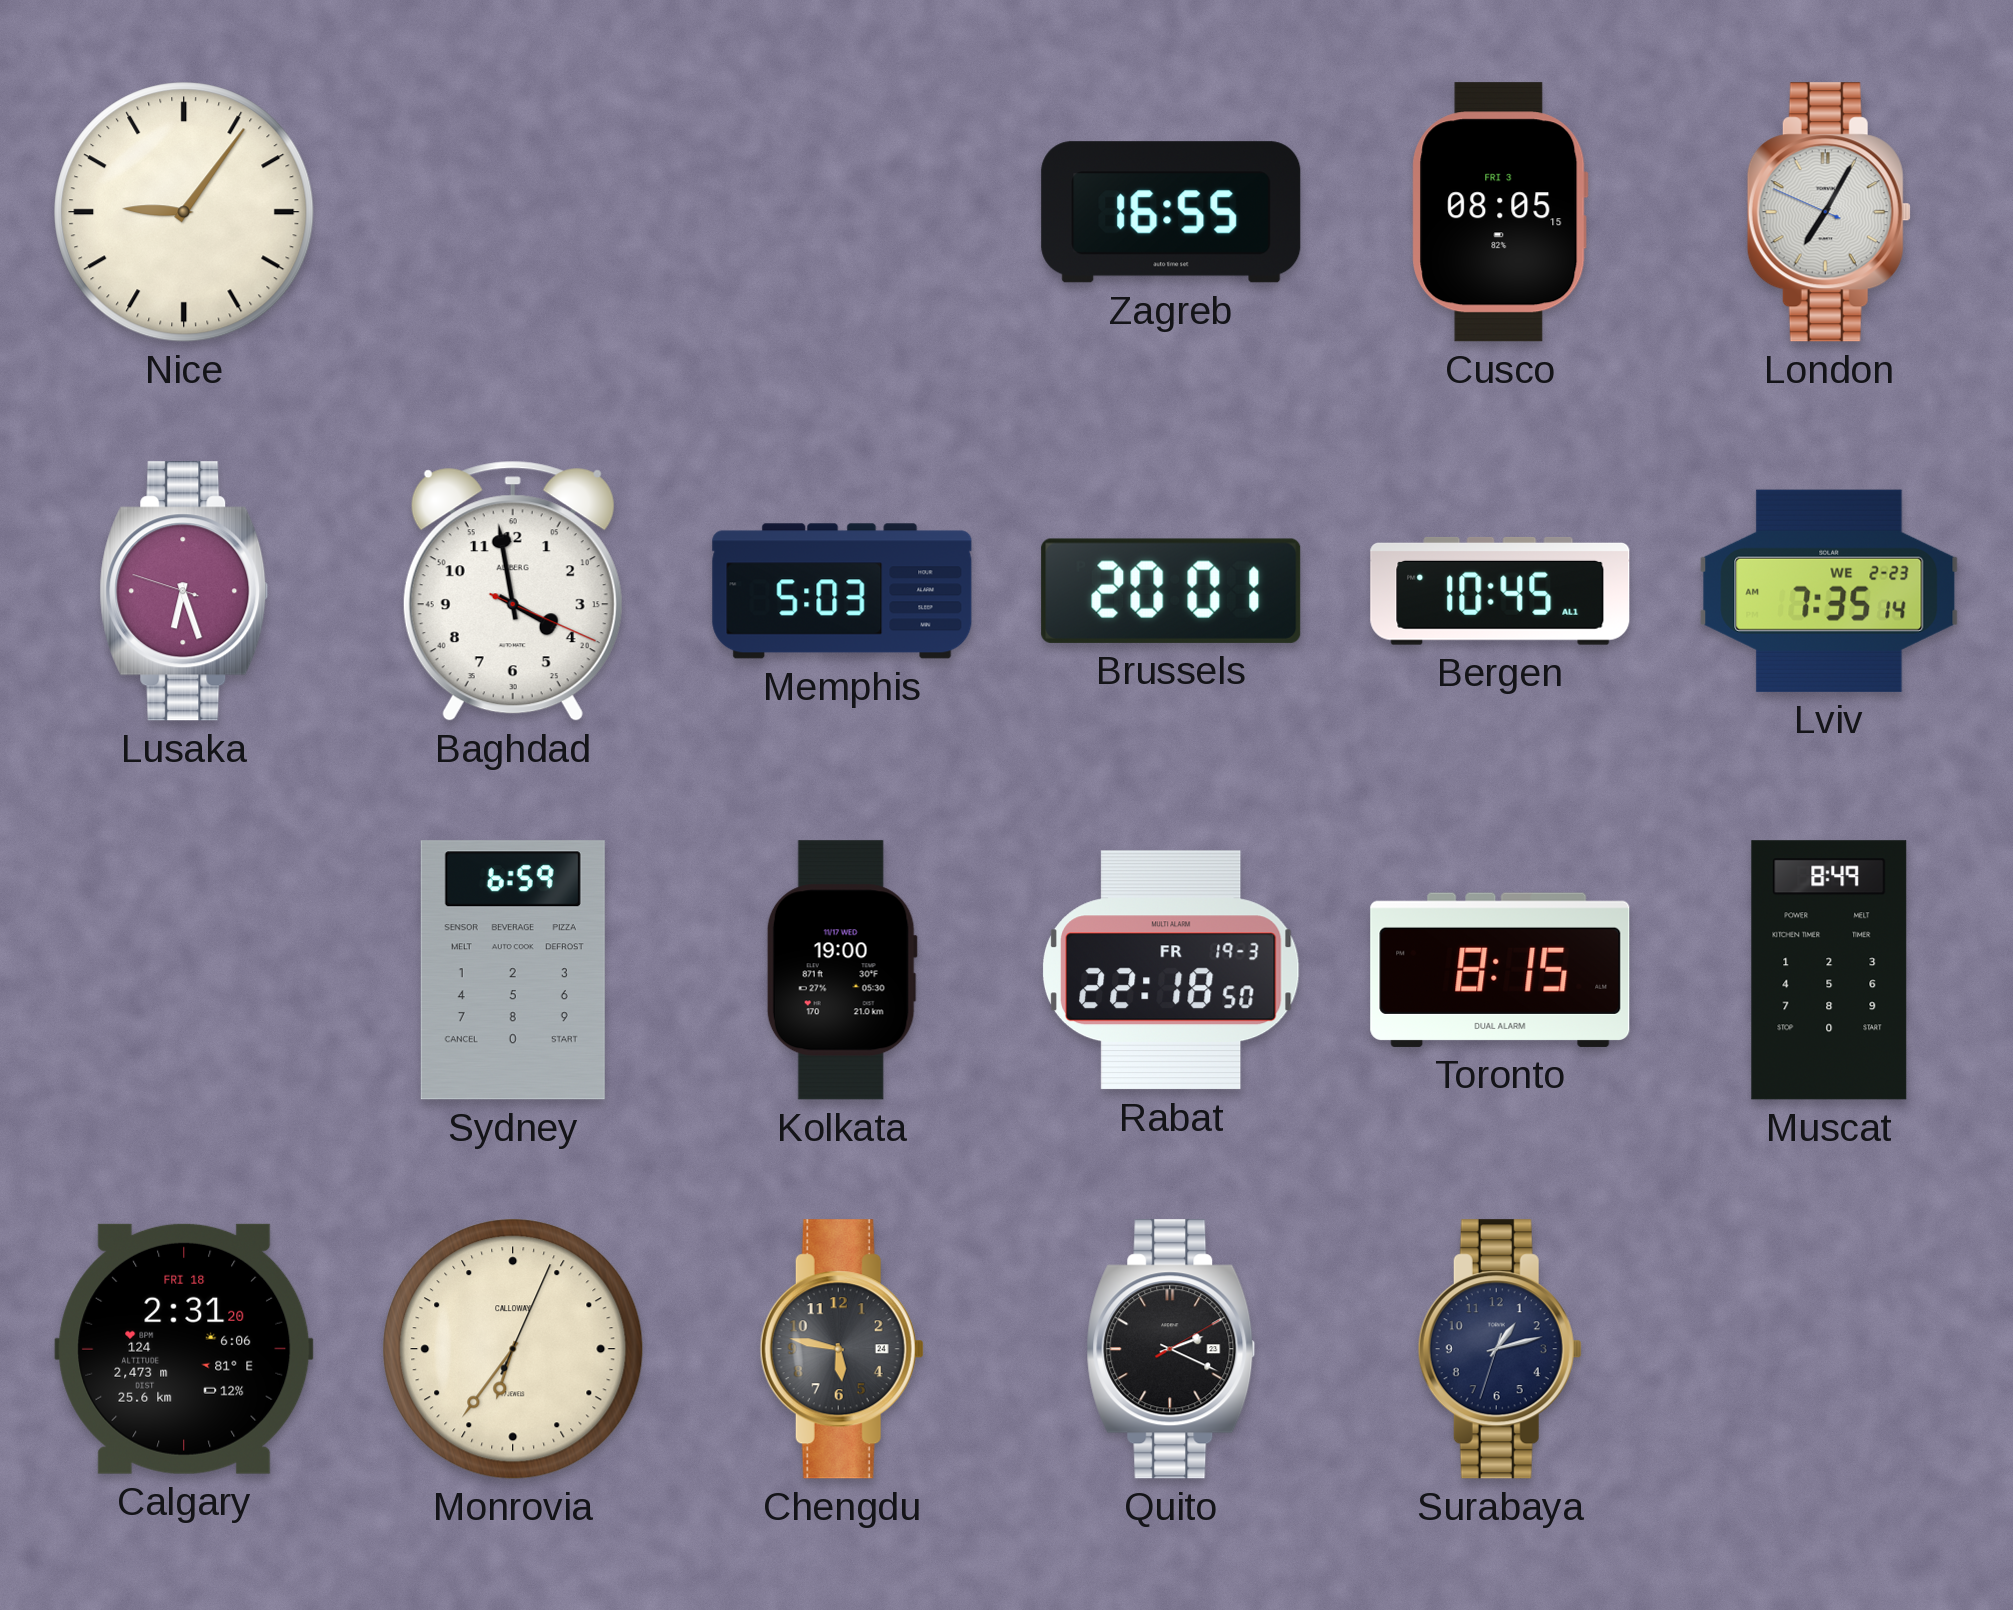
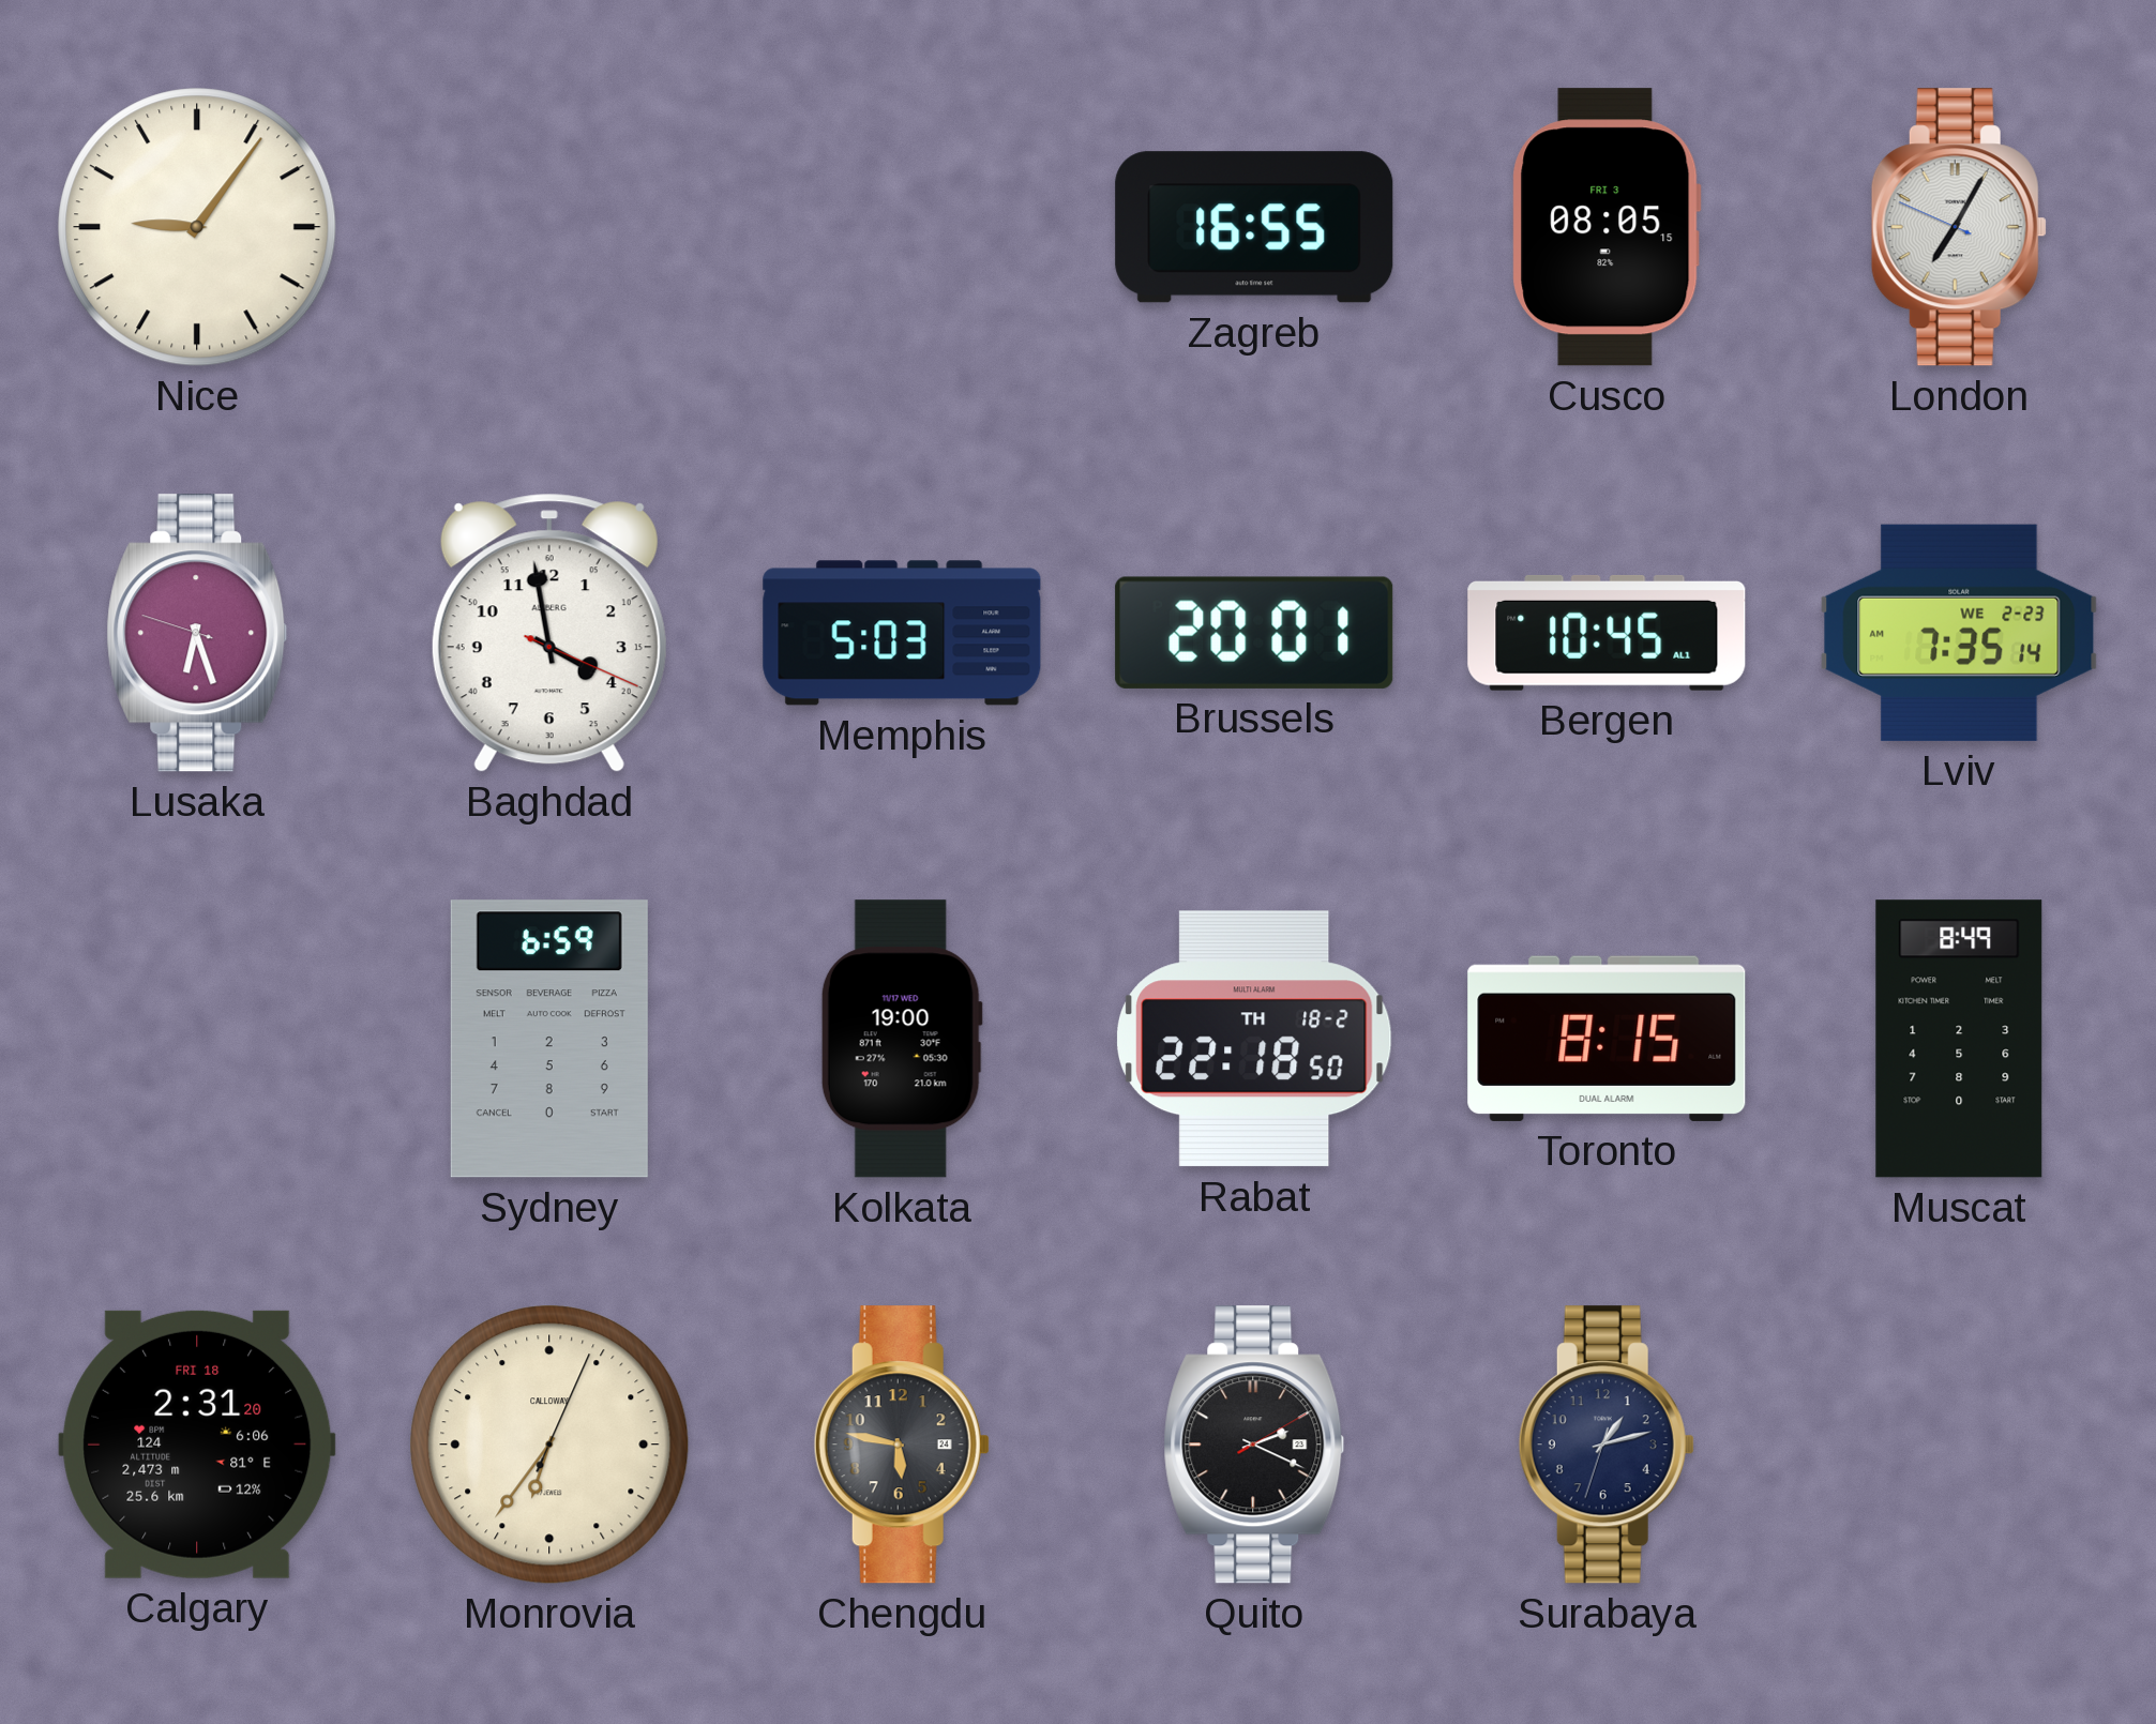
Rabat date: FR 19-3 -> TH 18-2
